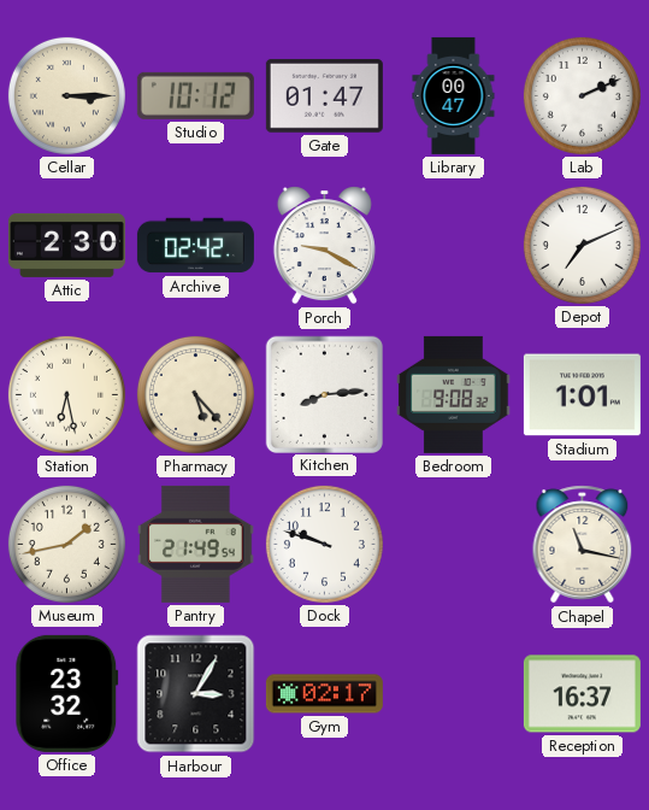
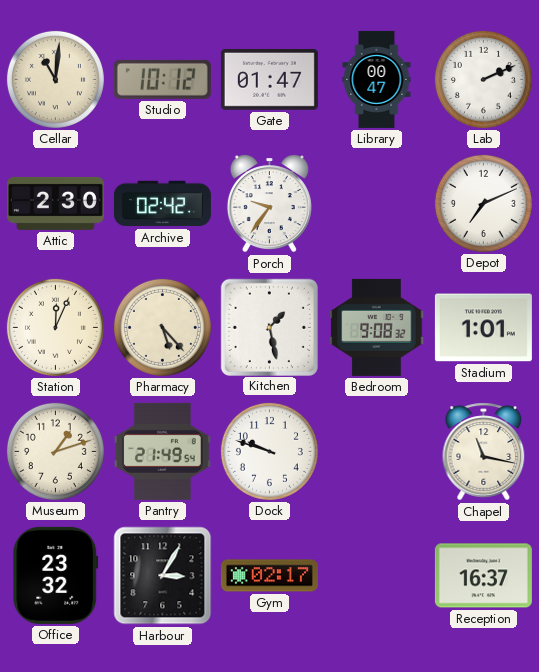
Cellar: 3:15 -> 11:01
Porch: 9:20 -> 9:36
Station: 6:28 -> 12:04
Kitchen: 8:14 -> 1:28
Museum: 1:43 -> 1:12
